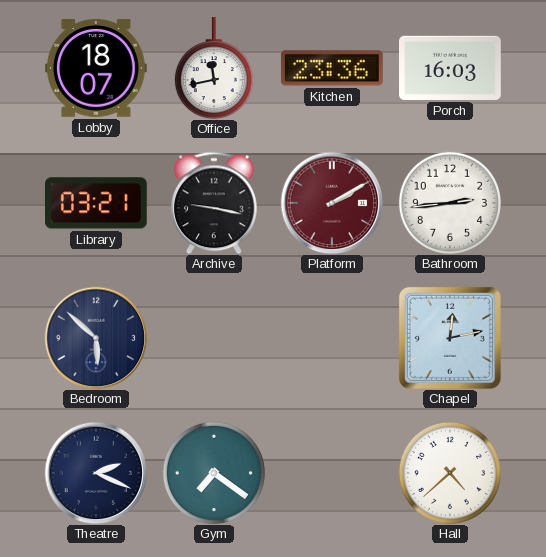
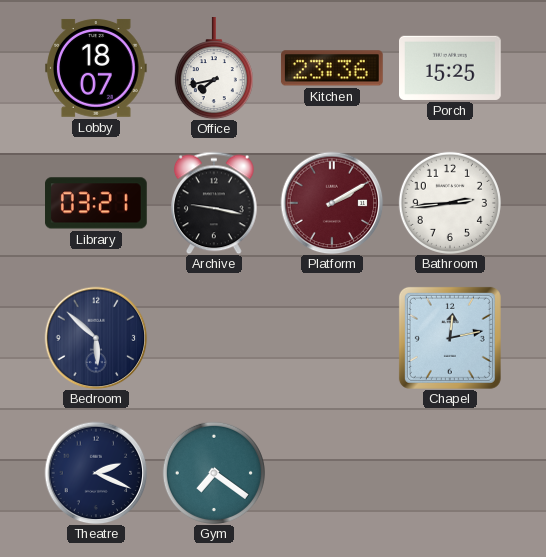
Office: 11:43 -> 7:43
Porch: 16:03 -> 15:25
Hall: 4:38 -> none
